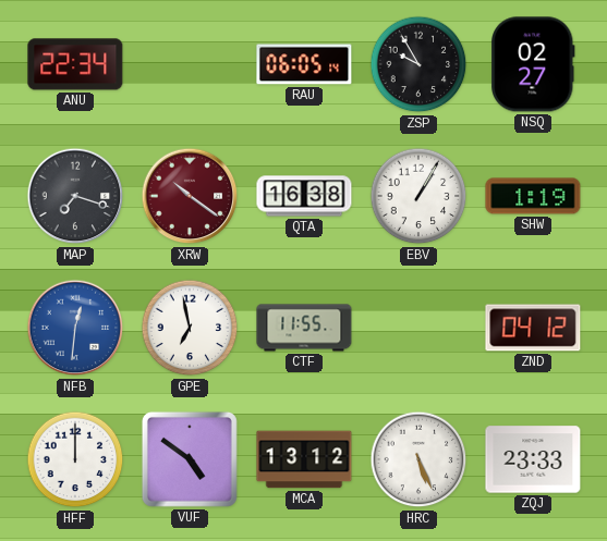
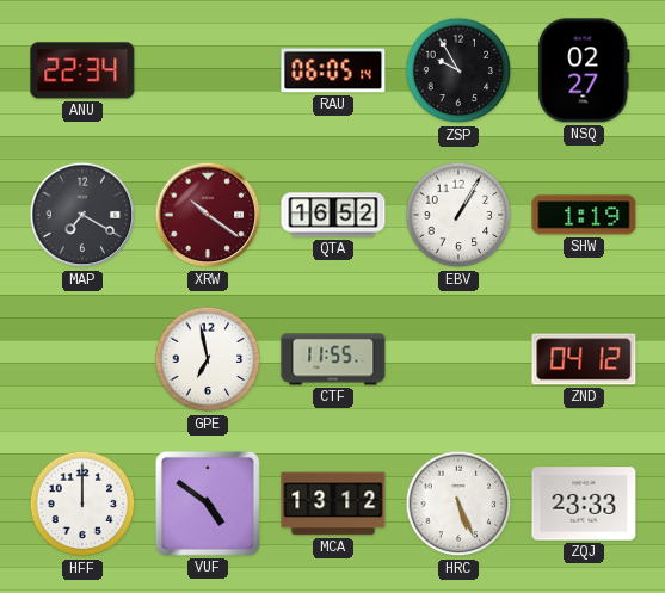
MAP: 7:18 -> 7:20
QTA: 16:38 -> 16:52
NFB: 12:31 -> none
